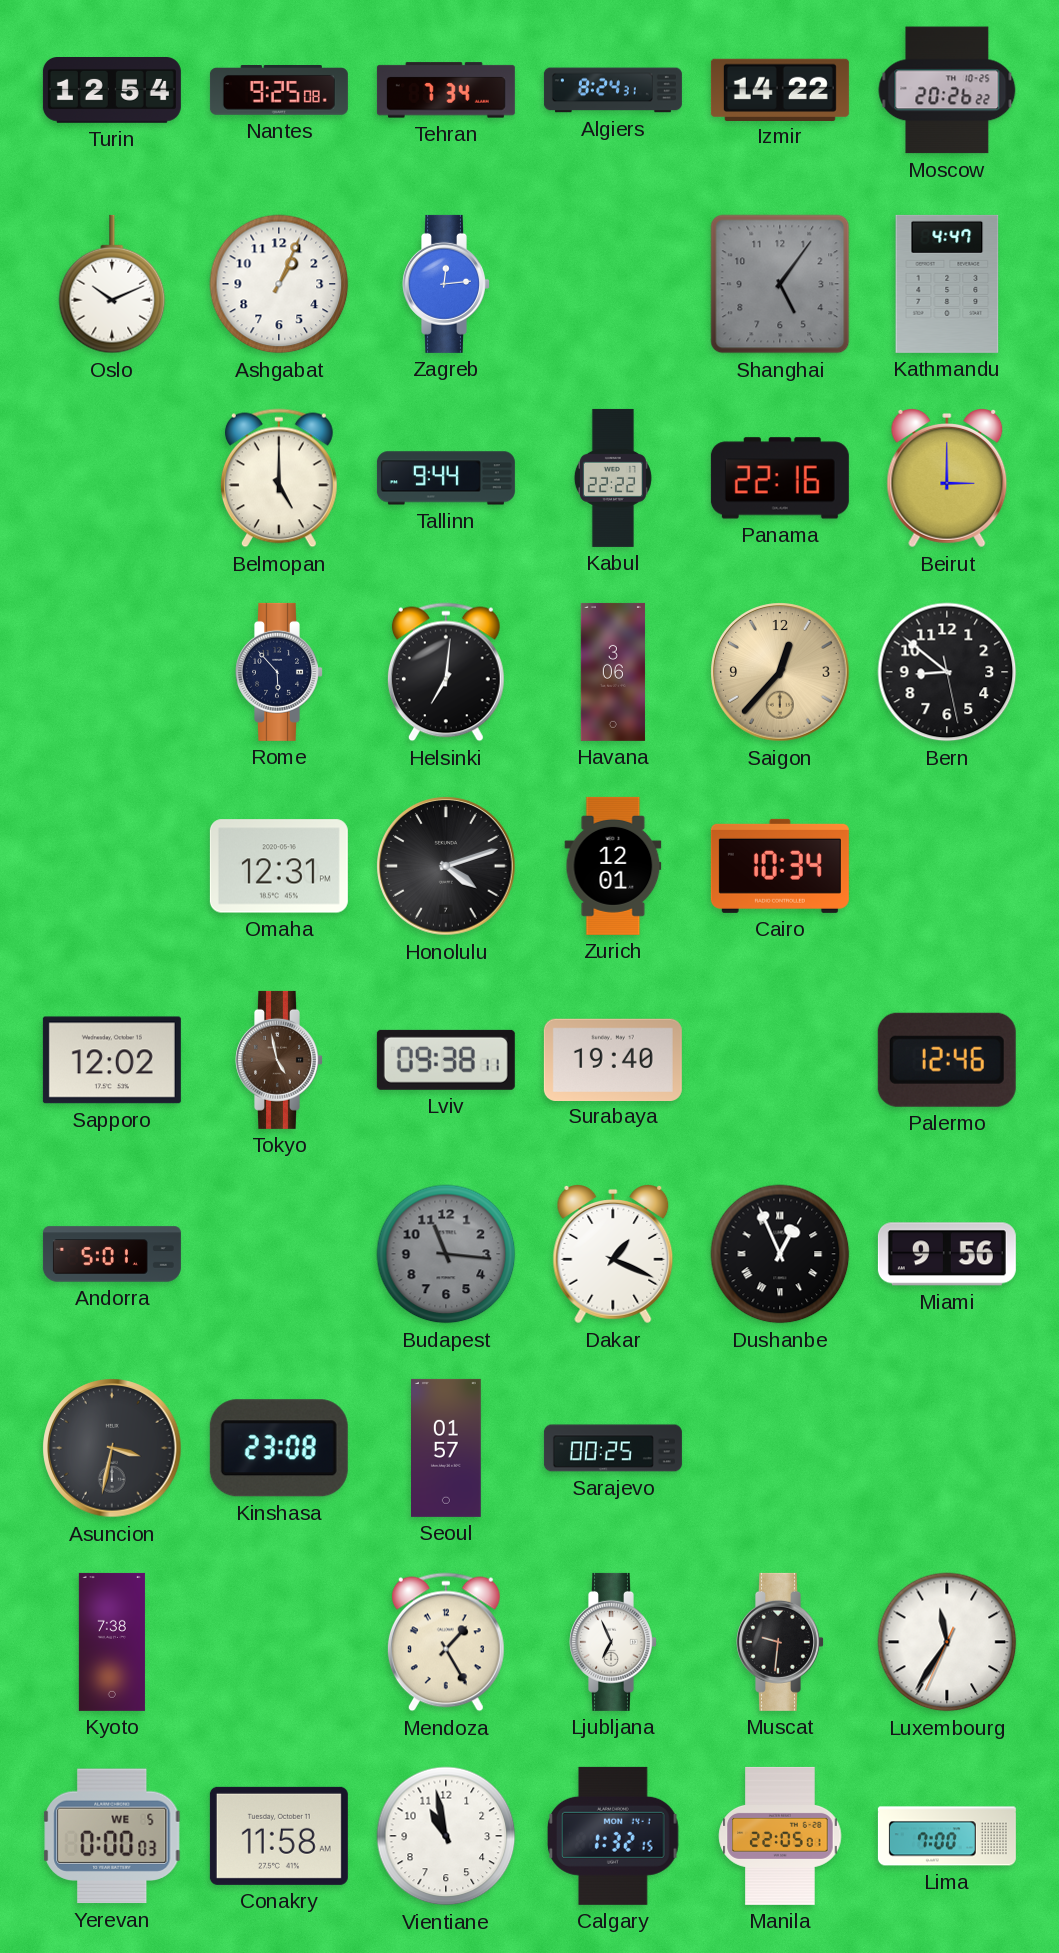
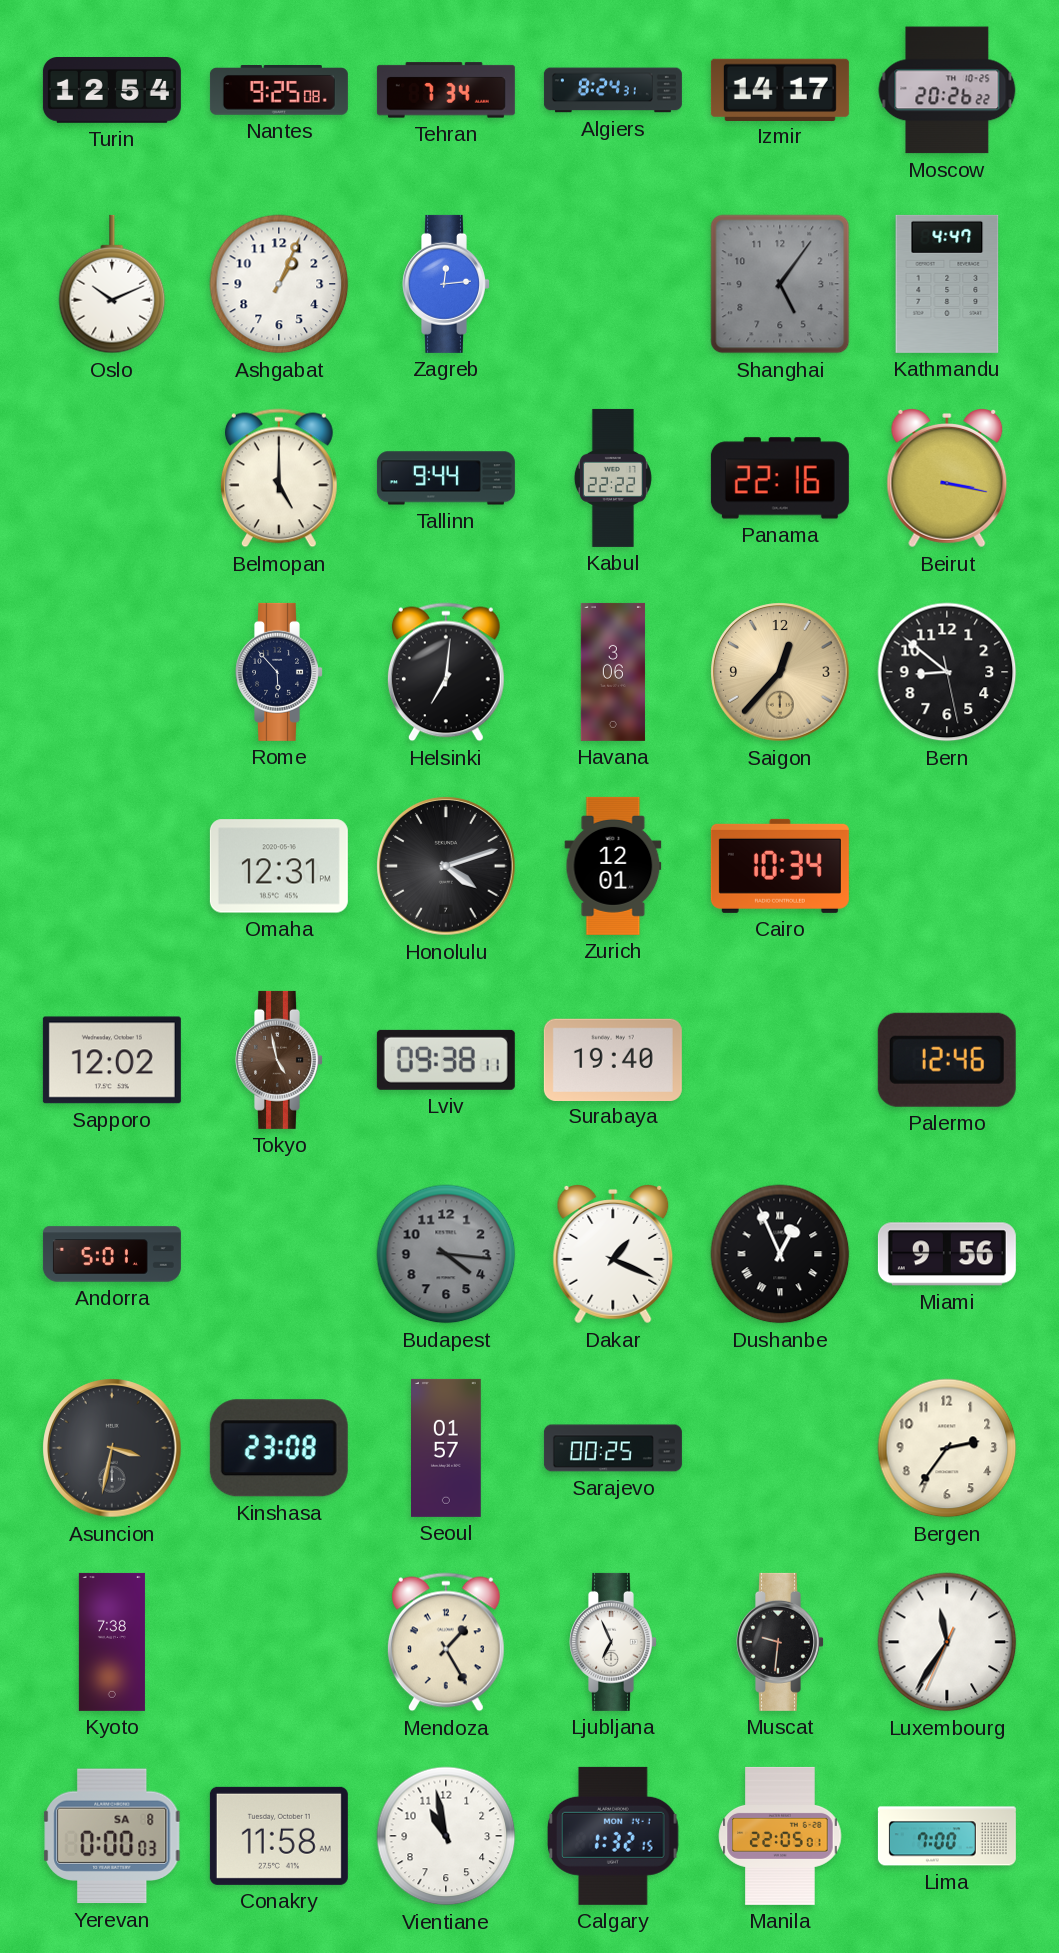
Izmir: 14:22 -> 14:17
Beirut: 3:00 -> 3:17
Budapest: 11:16 -> 4:16
Bergen: none -> 2:36
Yerevan date: WE 5 -> SA 8
